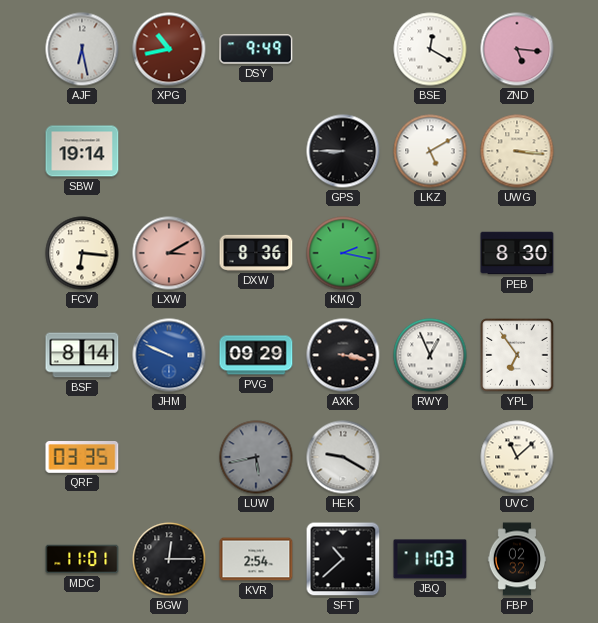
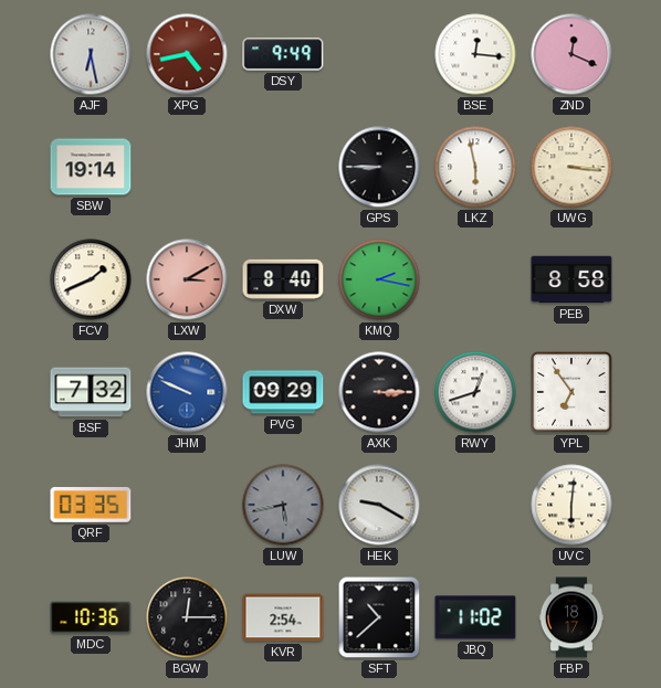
XPG: 10:43 -> 4:43
BSE: 12:20 -> 12:16
ZND: 5:16 -> 12:19
LKZ: 5:10 -> 5:58
FCV: 6:16 -> 1:41
DXW: 8:36 -> 8:40
PEB: 8:30 -> 8:58
BSF: 8:14 -> 7:32
AXK: 3:17 -> 3:15
RWY: 12:56 -> 12:42
UVC: 11:08 -> 6:01
MDC: 11:01 -> 10:36
JBQ: 11:03 -> 11:02
FBP: 02:32 -> 18:17
